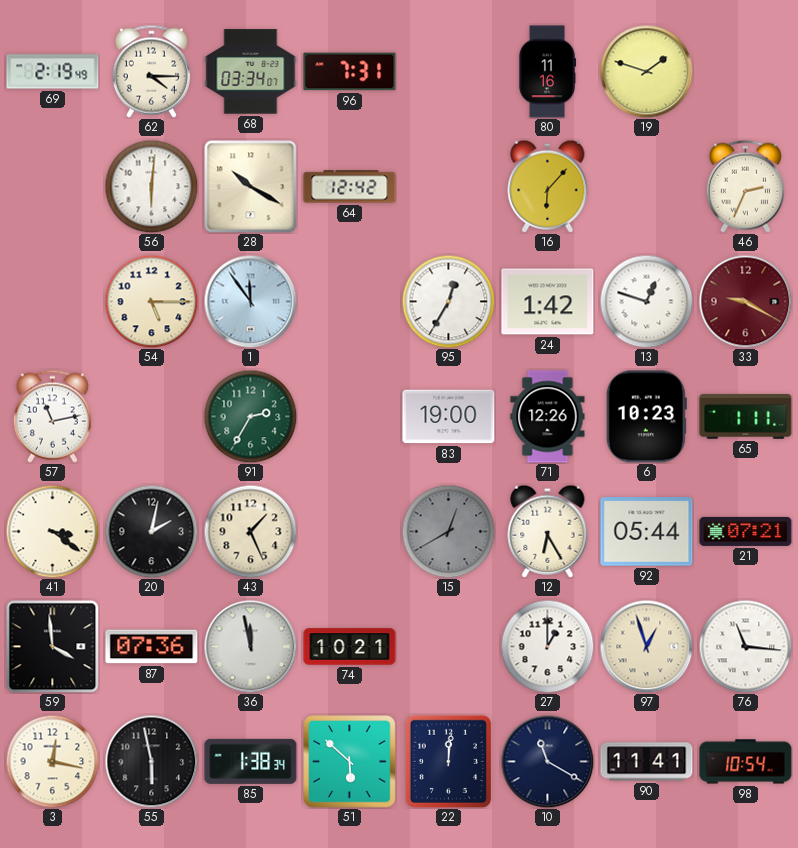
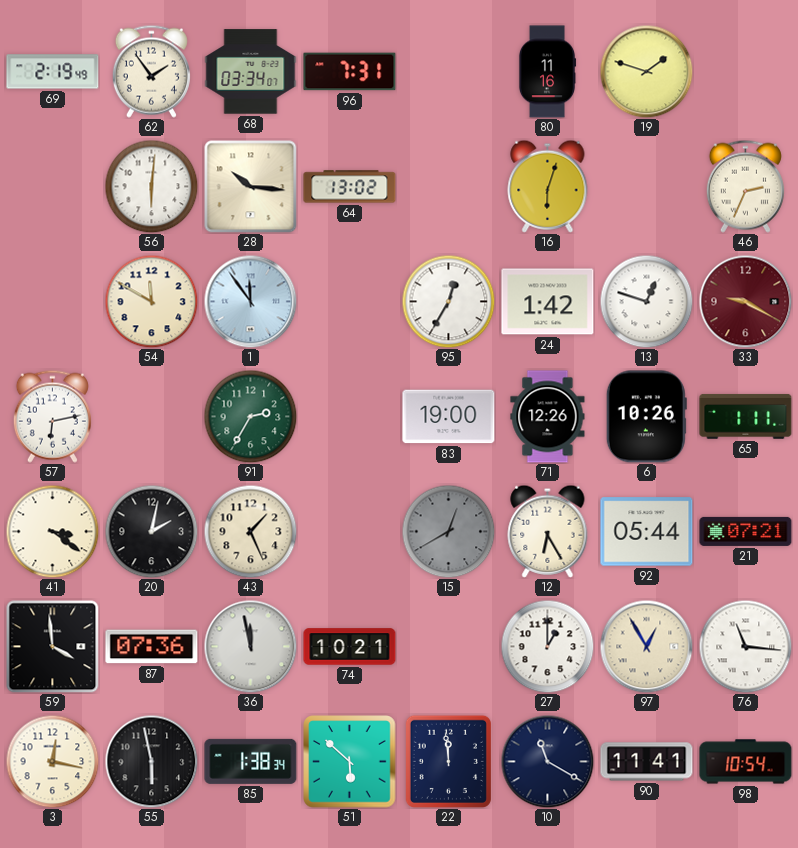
62: 4:15 -> 1:54
28: 10:20 -> 10:16
64: 12:42 -> 13:02
16: 6:07 -> 6:03
54: 5:15 -> 11:50
57: 11:13 -> 6:13
6: 10:23 -> 10:26
97: 12:57 -> 12:55
22: 12:01 -> 11:59
